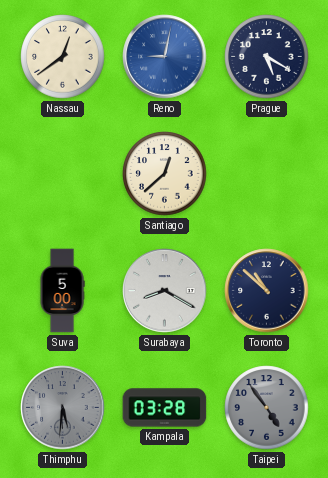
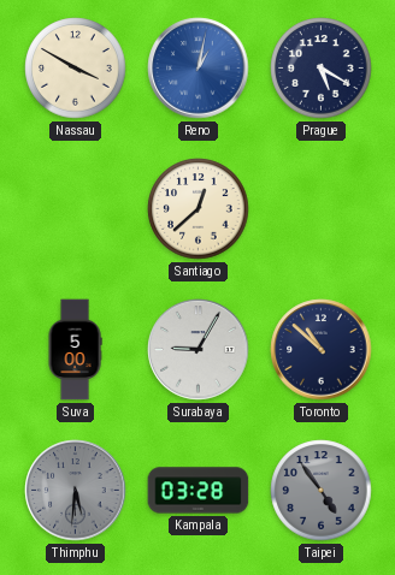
Nassau: 12:39 -> 3:50
Reno: 9:02 -> 1:02
Surabaya: 8:20 -> 9:05
